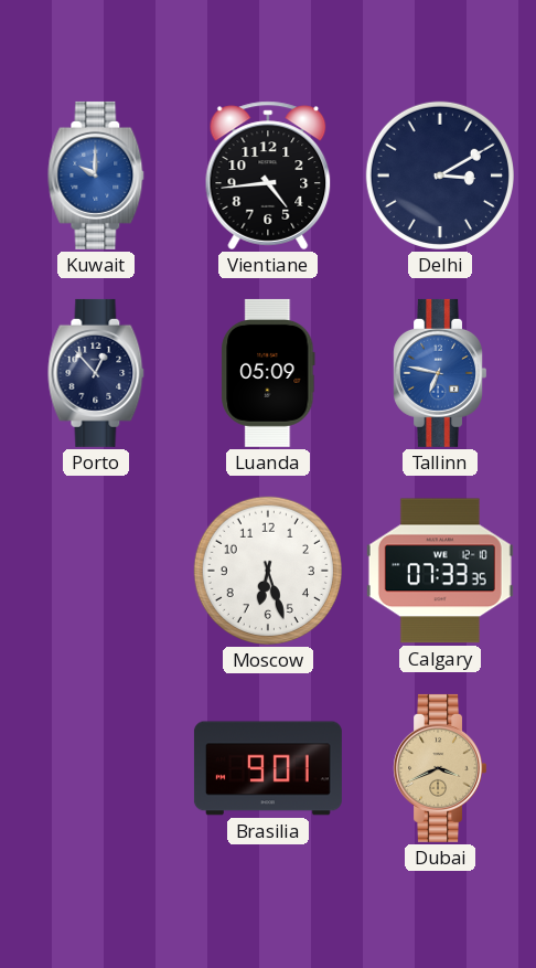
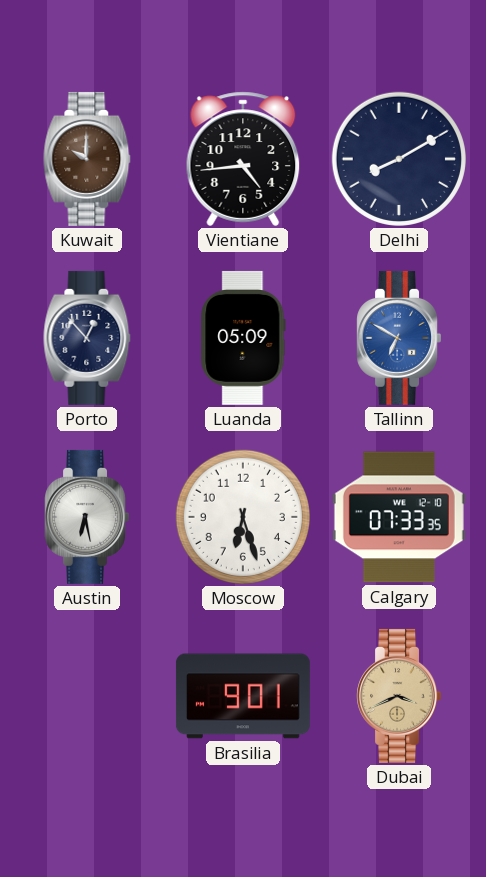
Kuwait dial: blue -> brown
Delhi: 3:10 -> 8:10
Tallinn: 6:47 -> 6:50
Austin: none -> 6:28
